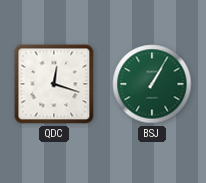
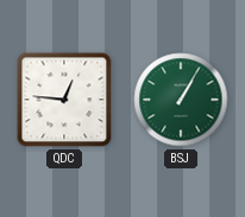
QDC: 12:18 -> 12:46
